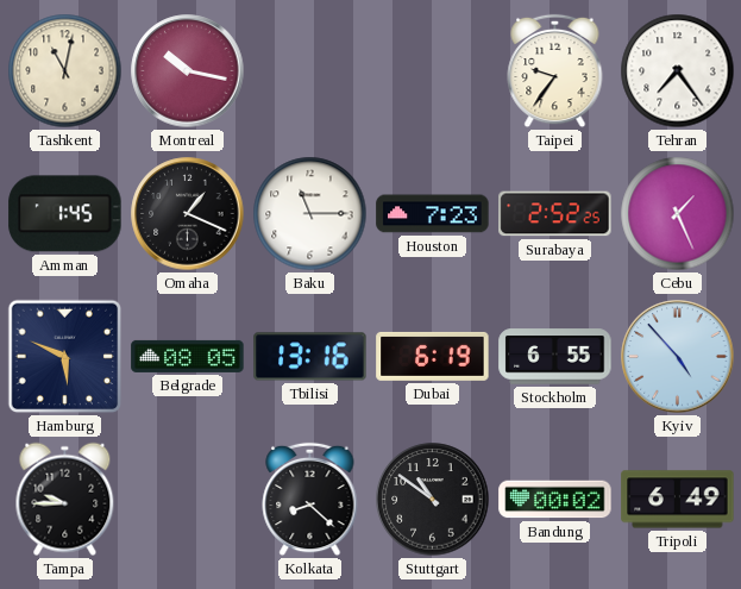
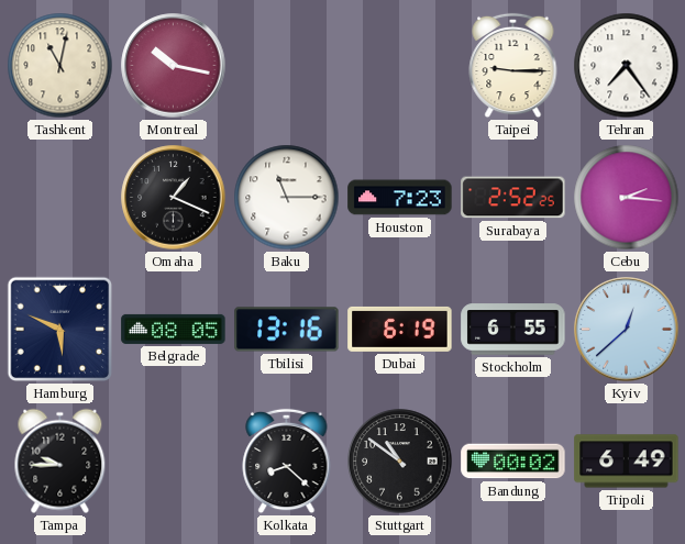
Taipei: 9:36 -> 9:15
Amman: 1:45 -> none
Cebu: 1:26 -> 2:16
Kyiv: 4:53 -> 12:38
